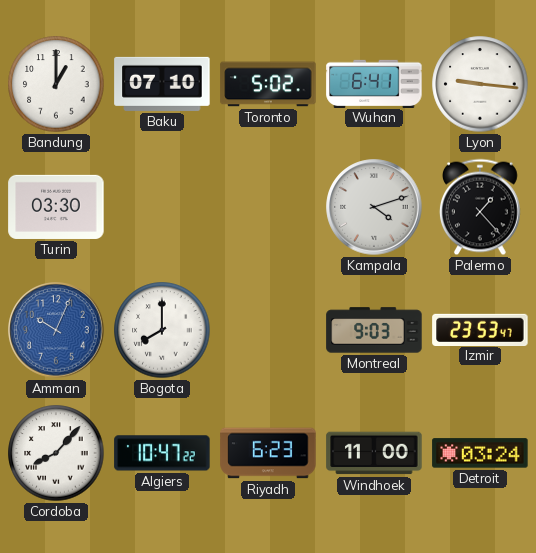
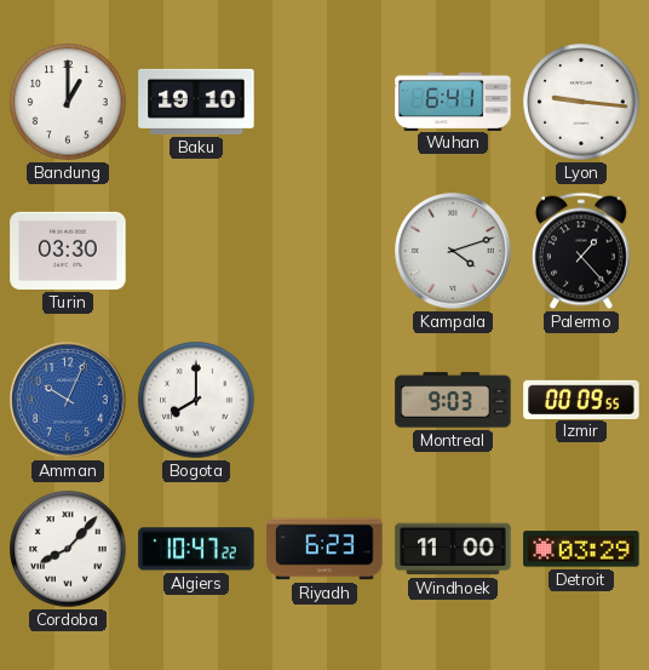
Baku: 07:10 -> 19:10
Toronto: 5:02 -> none
Izmir: 23:53 -> 00:09
Detroit: 03:24 -> 03:29
